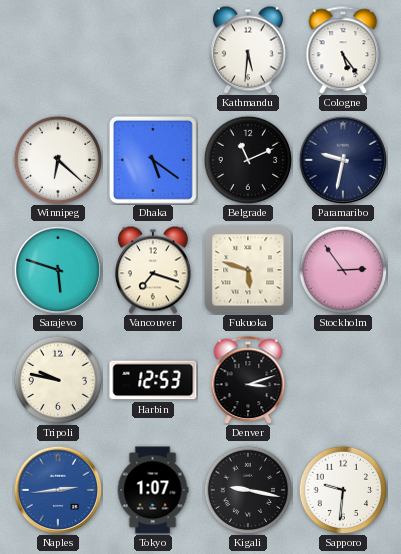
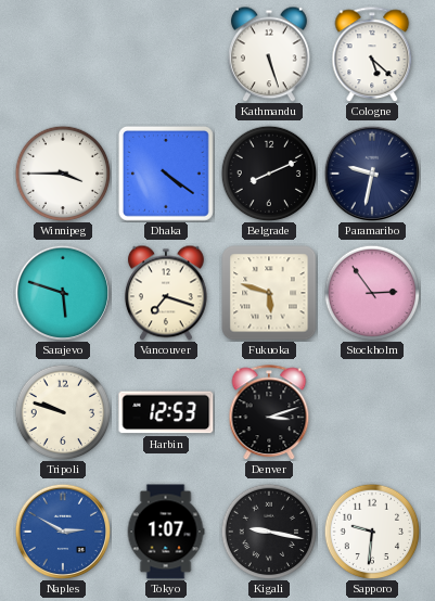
Kathmandu: 5:31 -> 5:27
Cologne: 5:24 -> 5:22
Winnipeg: 6:22 -> 3:45
Dhaka: 5:21 -> 4:21
Belgrade: 11:11 -> 8:11
Tripoli: 9:47 -> 9:48
Naples: 2:44 -> 2:50
